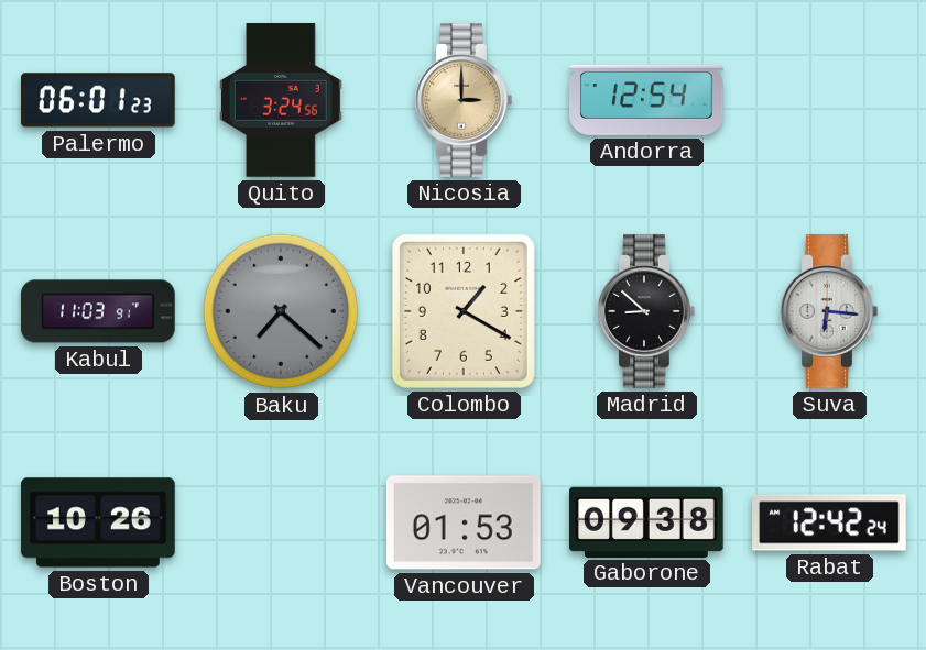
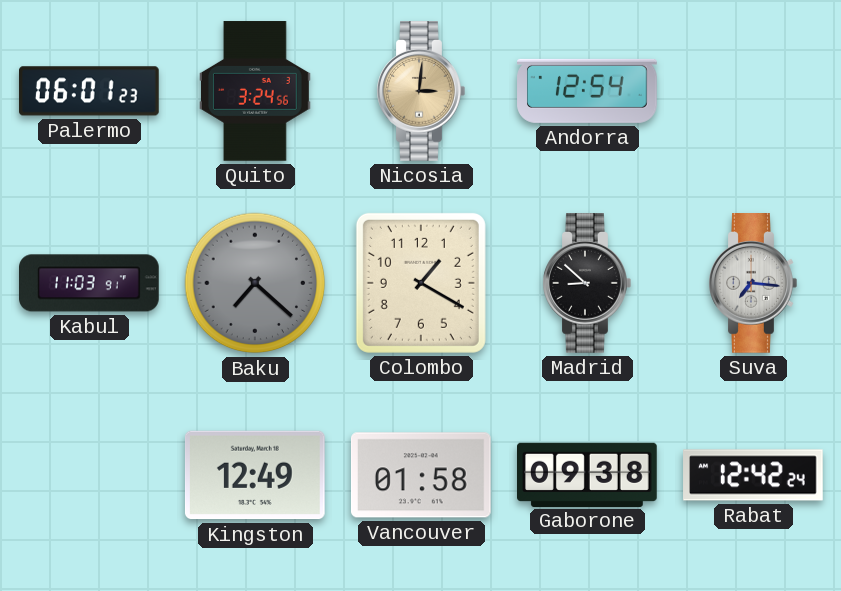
Nicosia: 3:00 -> 3:01
Suva: 6:16 -> 7:16
Boston: 10:26 -> none
Kingston: none -> 12:49
Vancouver: 01:53 -> 01:58
